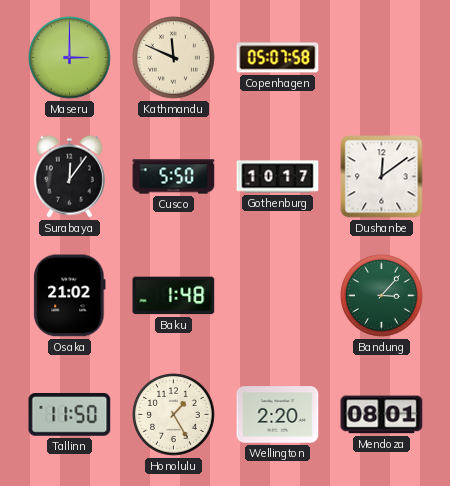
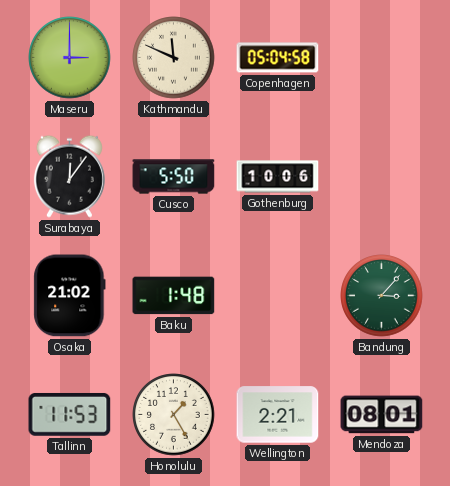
Copenhagen: 05:07 -> 05:04
Gothenburg: 10:17 -> 10:06
Dushanbe: 12:09 -> none
Tallinn: 11:50 -> 11:53
Wellington: 2:20 -> 2:21
